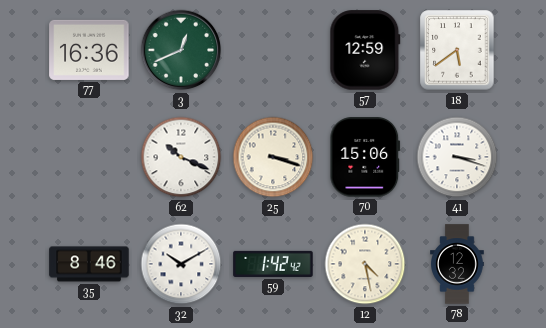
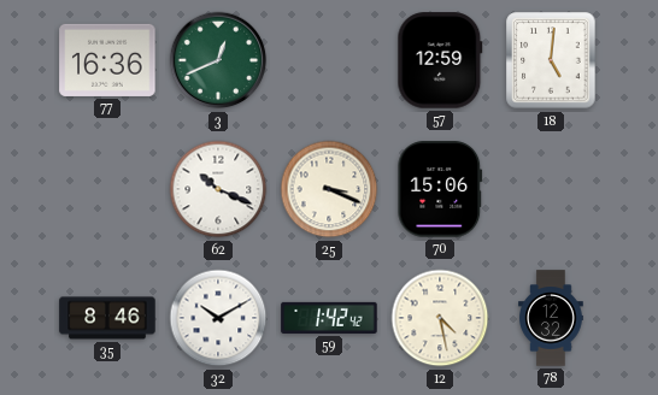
18: 5:39 -> 5:01
25: 3:18 -> 3:19
41: 3:18 -> none
